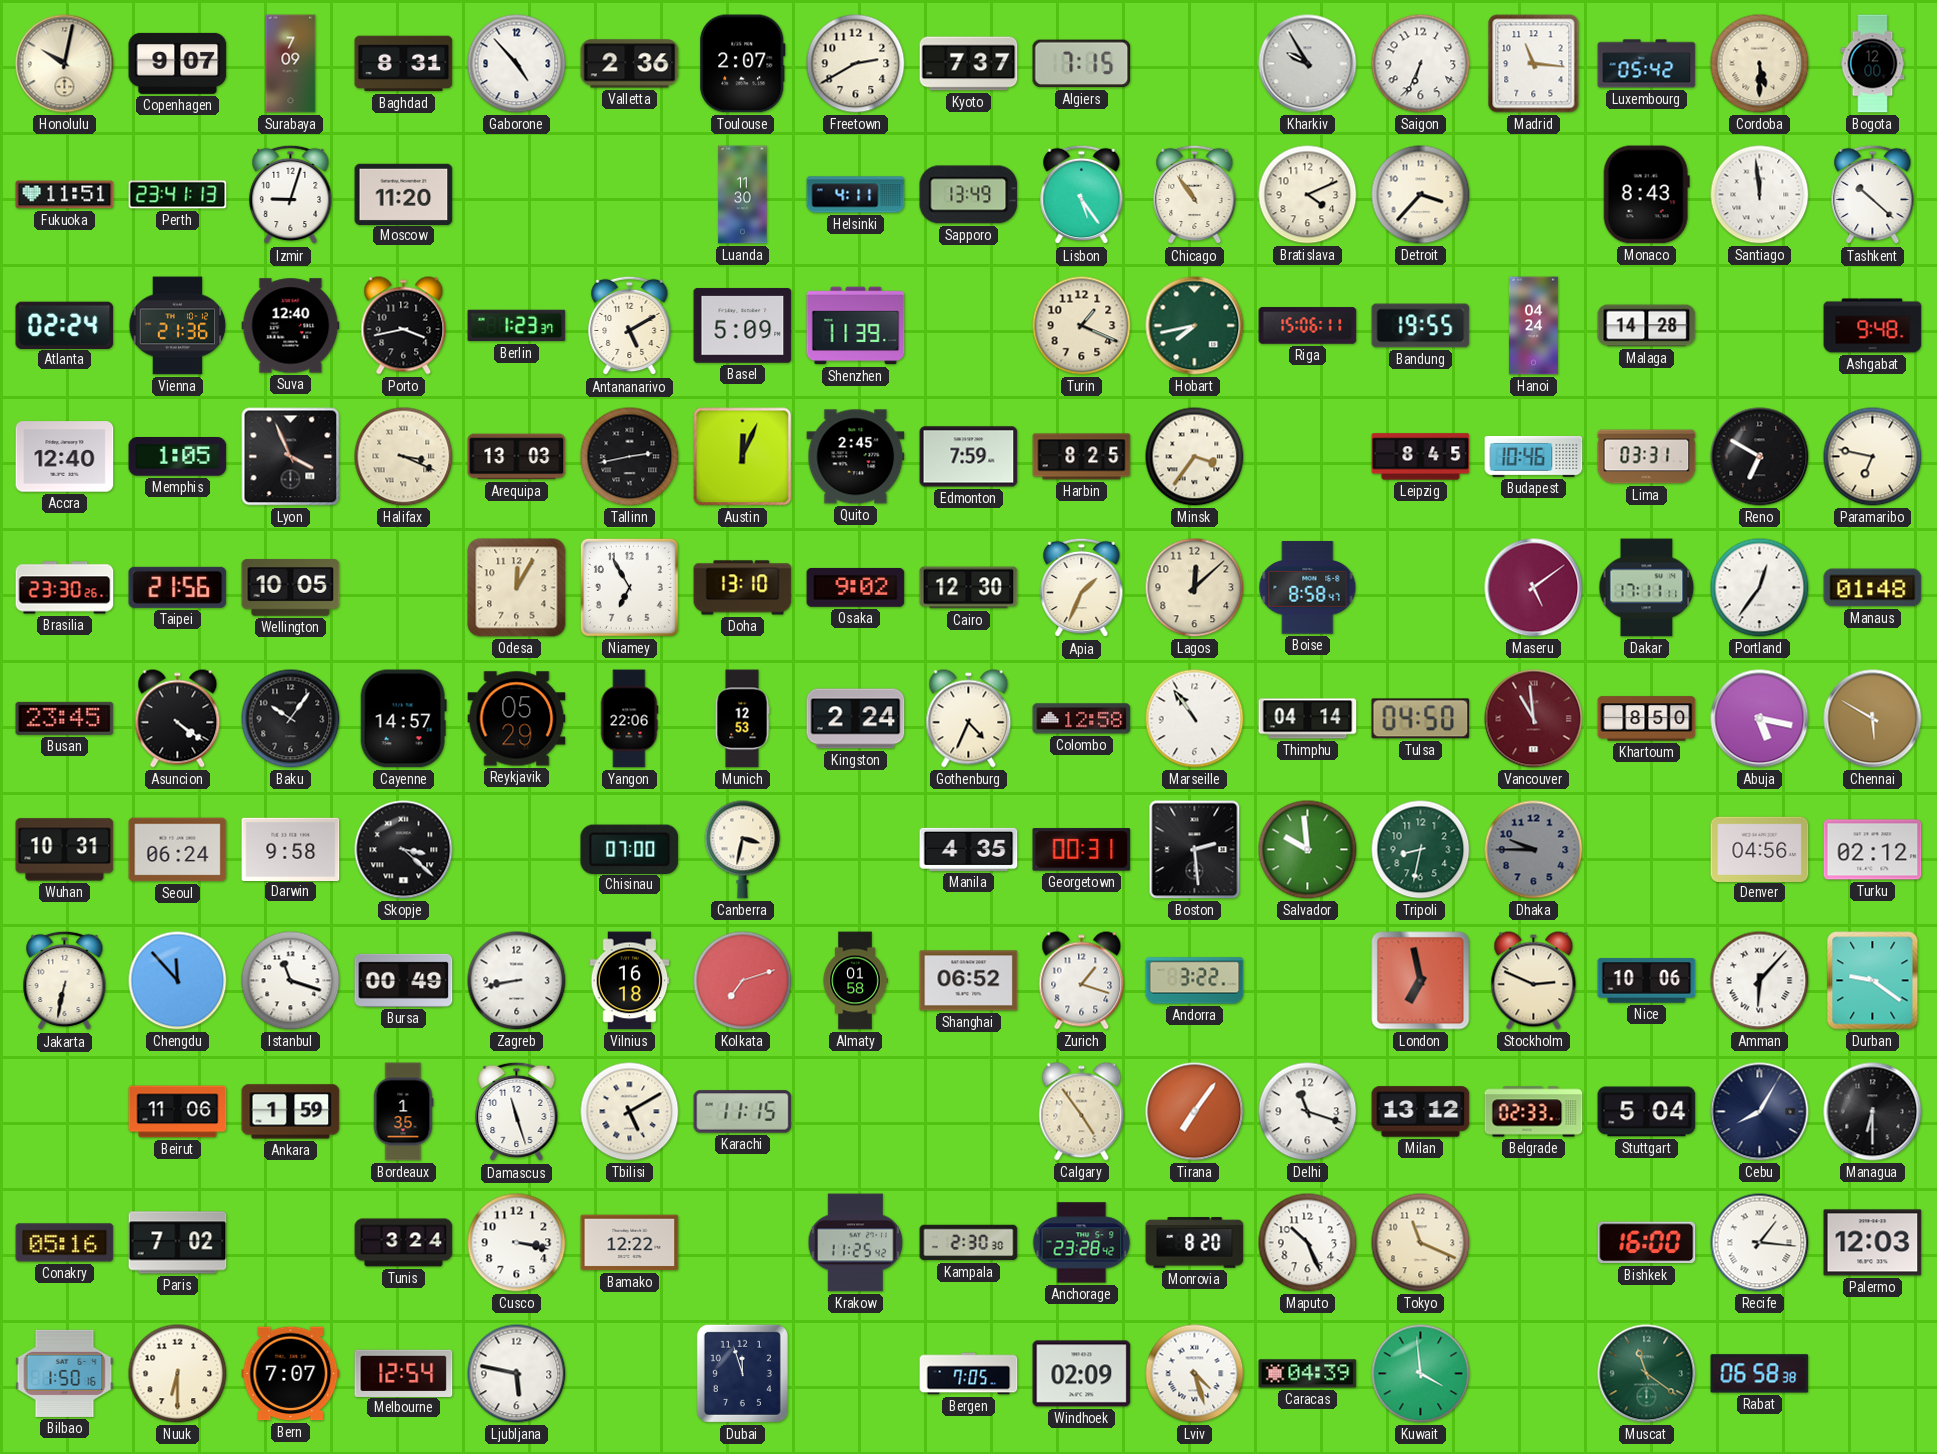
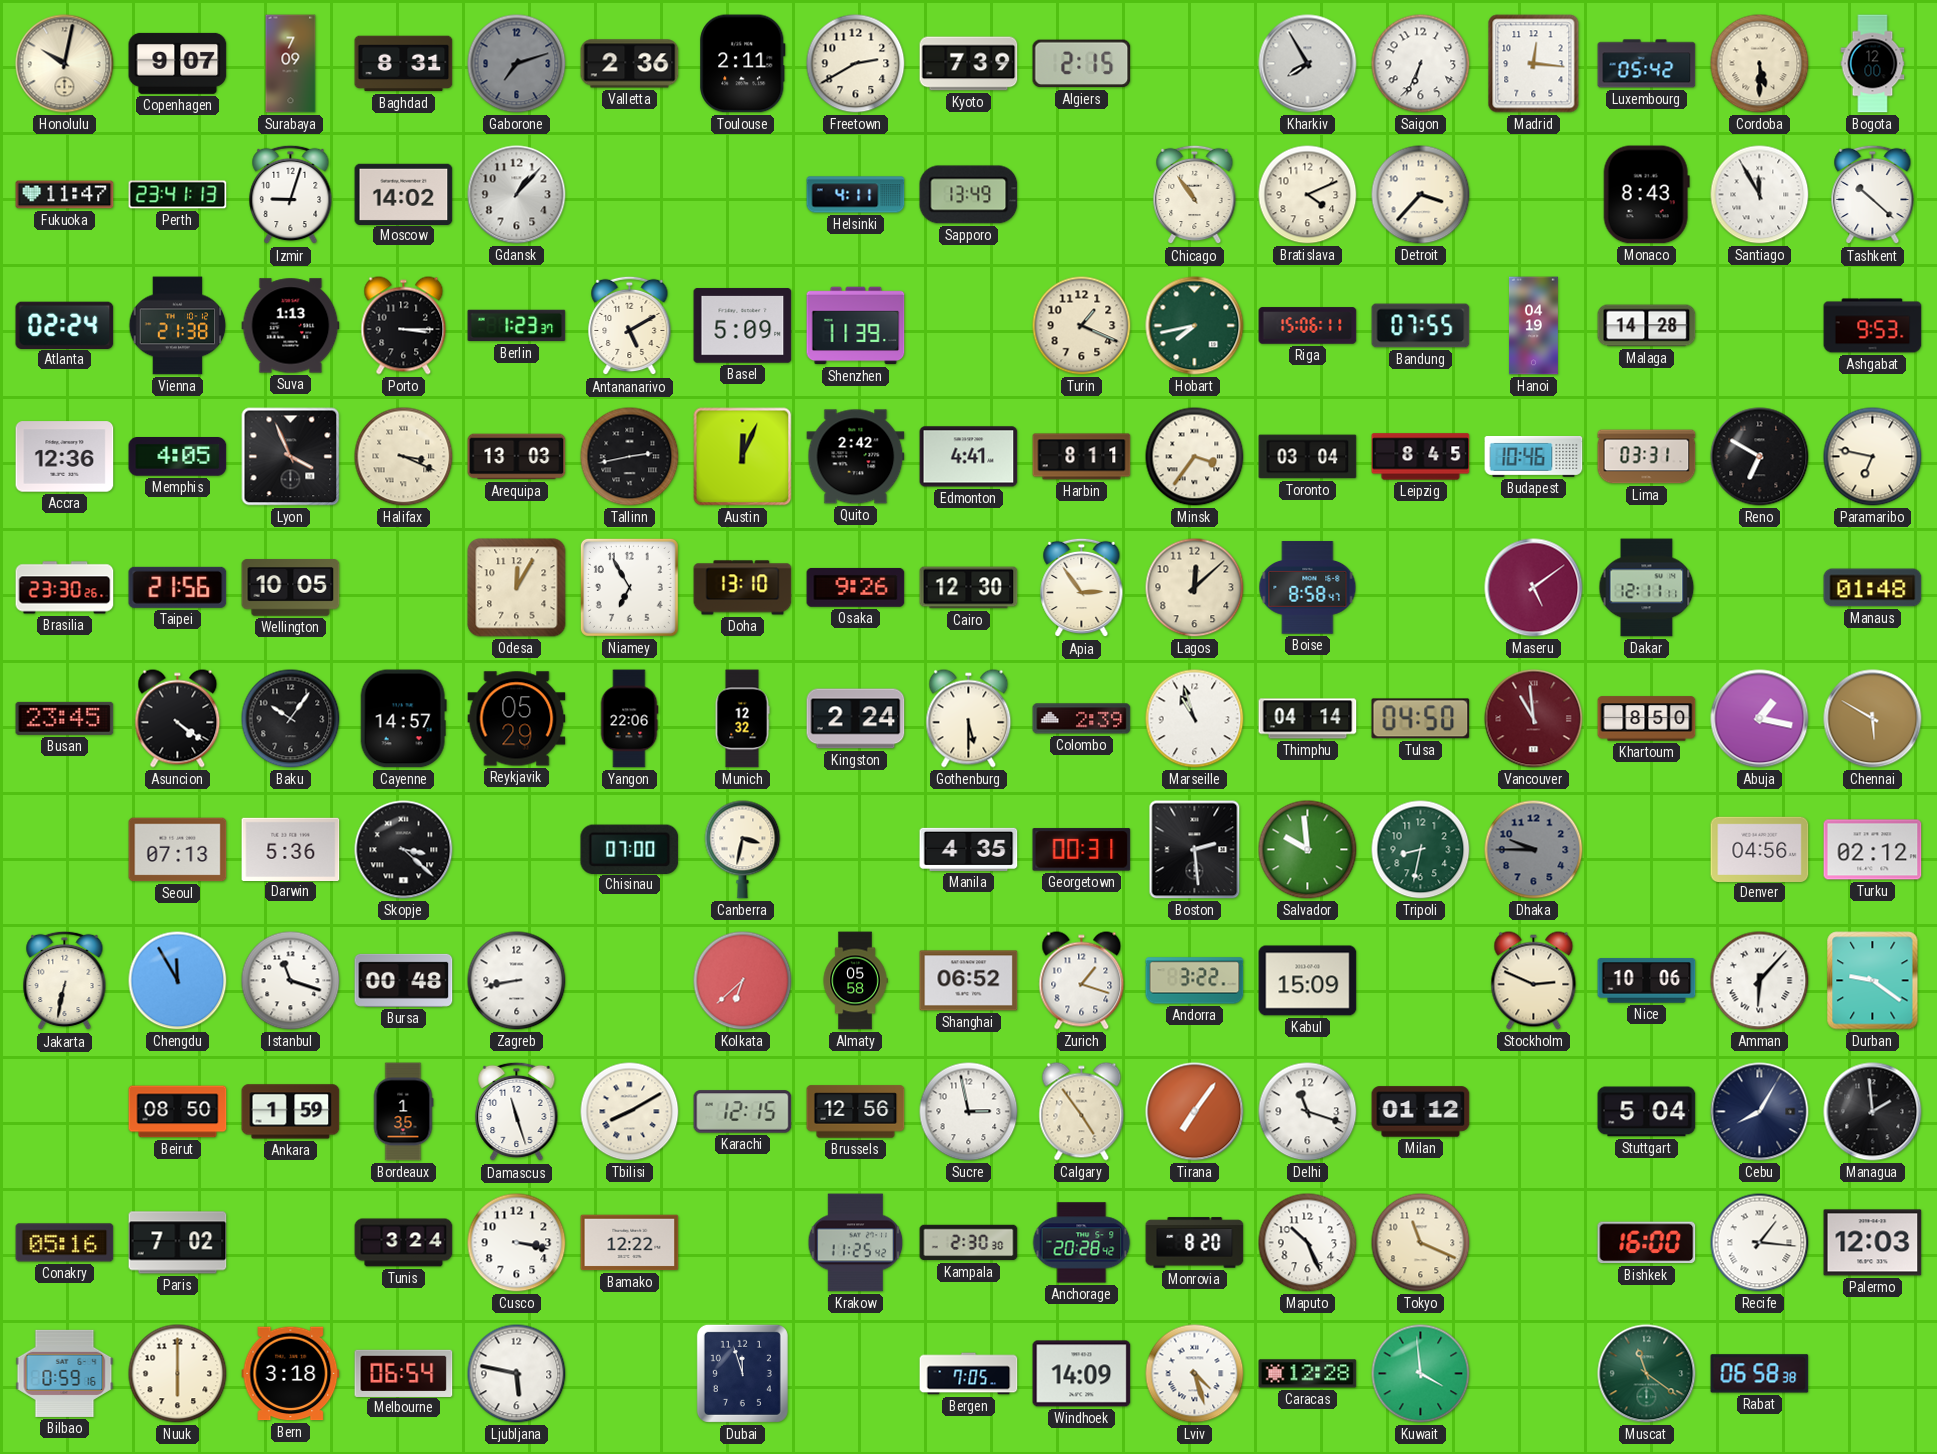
Gaborone: 4:53 -> 7:12
Gaborone dial: white -> grey
Toulouse: 2:07 -> 2:11
Kyoto: 7:37 -> 7:39
Algiers: 7:15 -> 2:15
Kharkiv: 9:55 -> 7:55
Madrid: 11:16 -> 12:16
Fukuoka: 11:51 -> 11:47
Moscow: 11:20 -> 14:02
Gdansk: none -> 1:07
Luanda: 11:30 -> none
Lisbon: 5:24 -> none
Santiago: 11:59 -> 11:55
Vienna: 21:36 -> 21:38
Suva: 12:40 -> 1:13
Porto: 3:43 -> 3:15
Bandung: 19:55 -> 07:55
Hanoi: 04:24 -> 04:19
Ashgabat: 9:48 -> 9:53
Accra: 12:40 -> 12:36
Memphis: 1:05 -> 4:05
Quito: 2:45 -> 2:42
Edmonton: 7:59 -> 4:41
Harbin: 8:25 -> 8:11
Toronto: none -> 03:04
Osaka: 9:02 -> 9:26
Apia: 1:34 -> 2:54
Dakar: 17:11 -> 12:11
Portland: 12:36 -> none
Munich: 12:53 -> 12:32
Gothenburg: 4:34 -> 5:30
Colombo: 12:58 -> 2:39
Marseille: 10:54 -> 10:57
Abuja: 5:17 -> 1:17
Wuhan: 10:31 -> none
Seoul: 06:24 -> 07:13
Darwin: 9:58 -> 5:36
Chengdu: 11:53 -> 11:55
Bursa: 00:49 -> 00:48
Vilnius: 16:18 -> none
Kolkata: 7:12 -> 6:38
Almaty: 01:58 -> 05:58
Kabul: none -> 15:09
London: 6:58 -> none
Beirut: 11:06 -> 08:50
Tbilisi: 5:10 -> 8:10
Karachi: 11:15 -> 12:15
Brussels: none -> 12:56
Sucre: none -> 2:58
Milan: 13:12 -> 01:12
Belgrade: 02:33 -> none
Managua: 6:30 -> 1:59
Anchorage: 23:28 -> 20:28
Bilbao: 1:50 -> 0:59
Nuuk: 6:30 -> 6:00
Bern: 7:07 -> 3:18
Melbourne: 12:54 -> 06:54
Windhoek: 02:09 -> 14:09
Caracas: 04:39 -> 12:28
